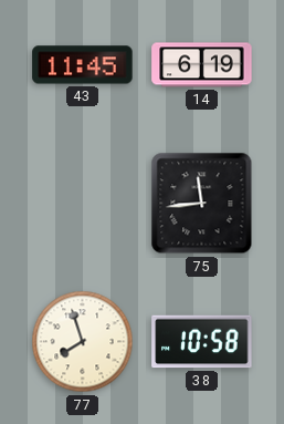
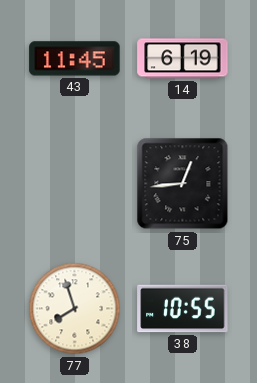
75: 11:44 -> 12:44
38: 10:58 -> 10:55
